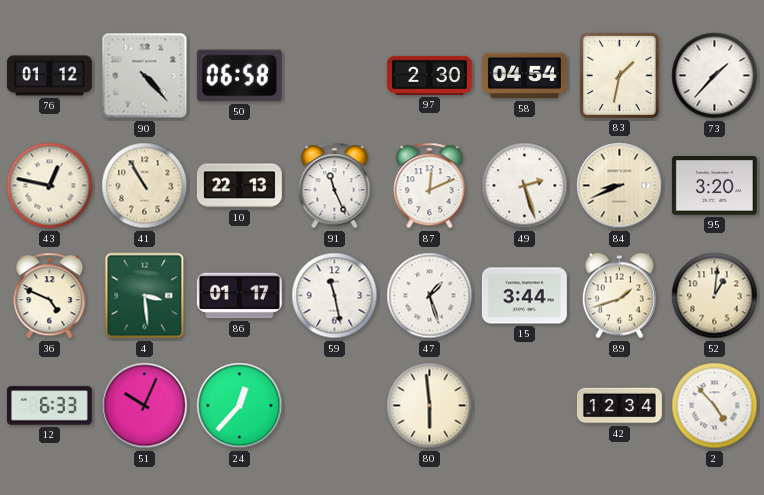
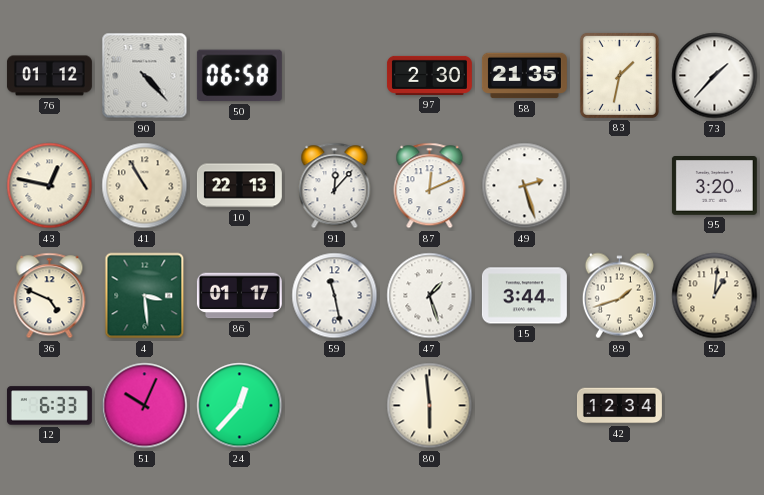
58: 04:54 -> 21:35
91: 11:26 -> 12:07
84: 8:41 -> none
2: 4:53 -> none
